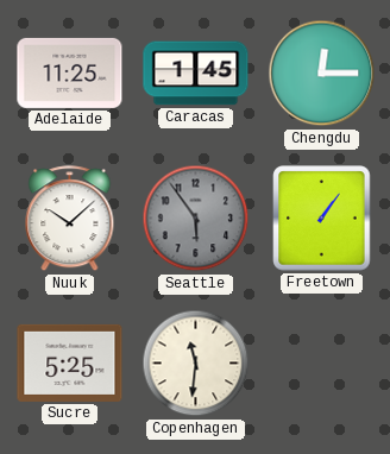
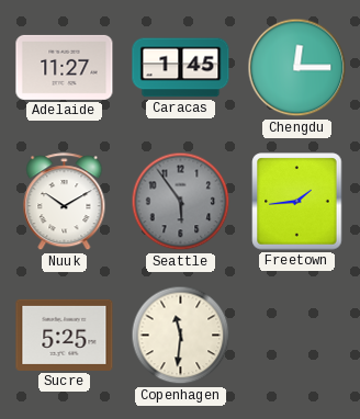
Adelaide: 11:25 -> 11:27
Nuuk: 10:08 -> 10:10
Freetown: 1:06 -> 1:44
